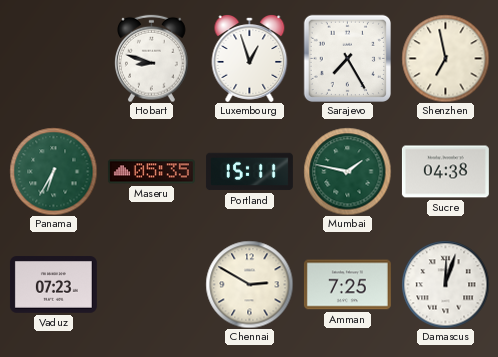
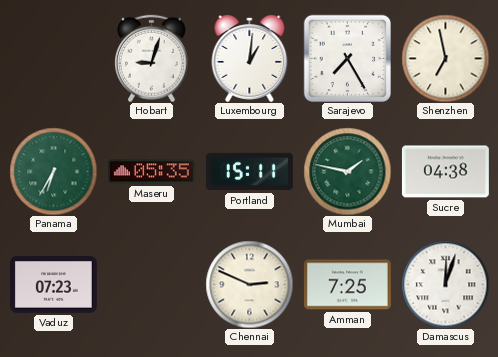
Hobart: 8:48 -> 9:03
Luxembourg: 12:57 -> 1:01
Chennai: 2:50 -> 2:49
